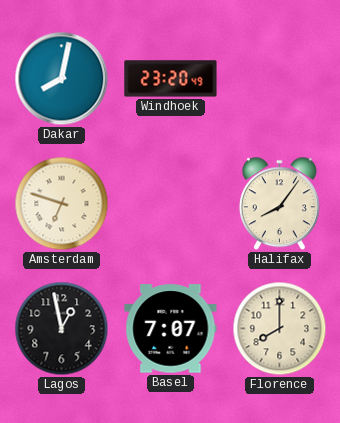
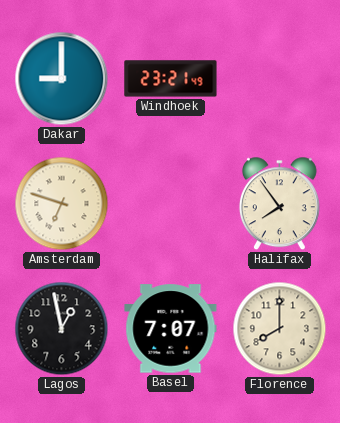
Dakar: 8:02 -> 9:00
Windhoek: 23:20 -> 23:21
Halifax: 8:06 -> 7:54
